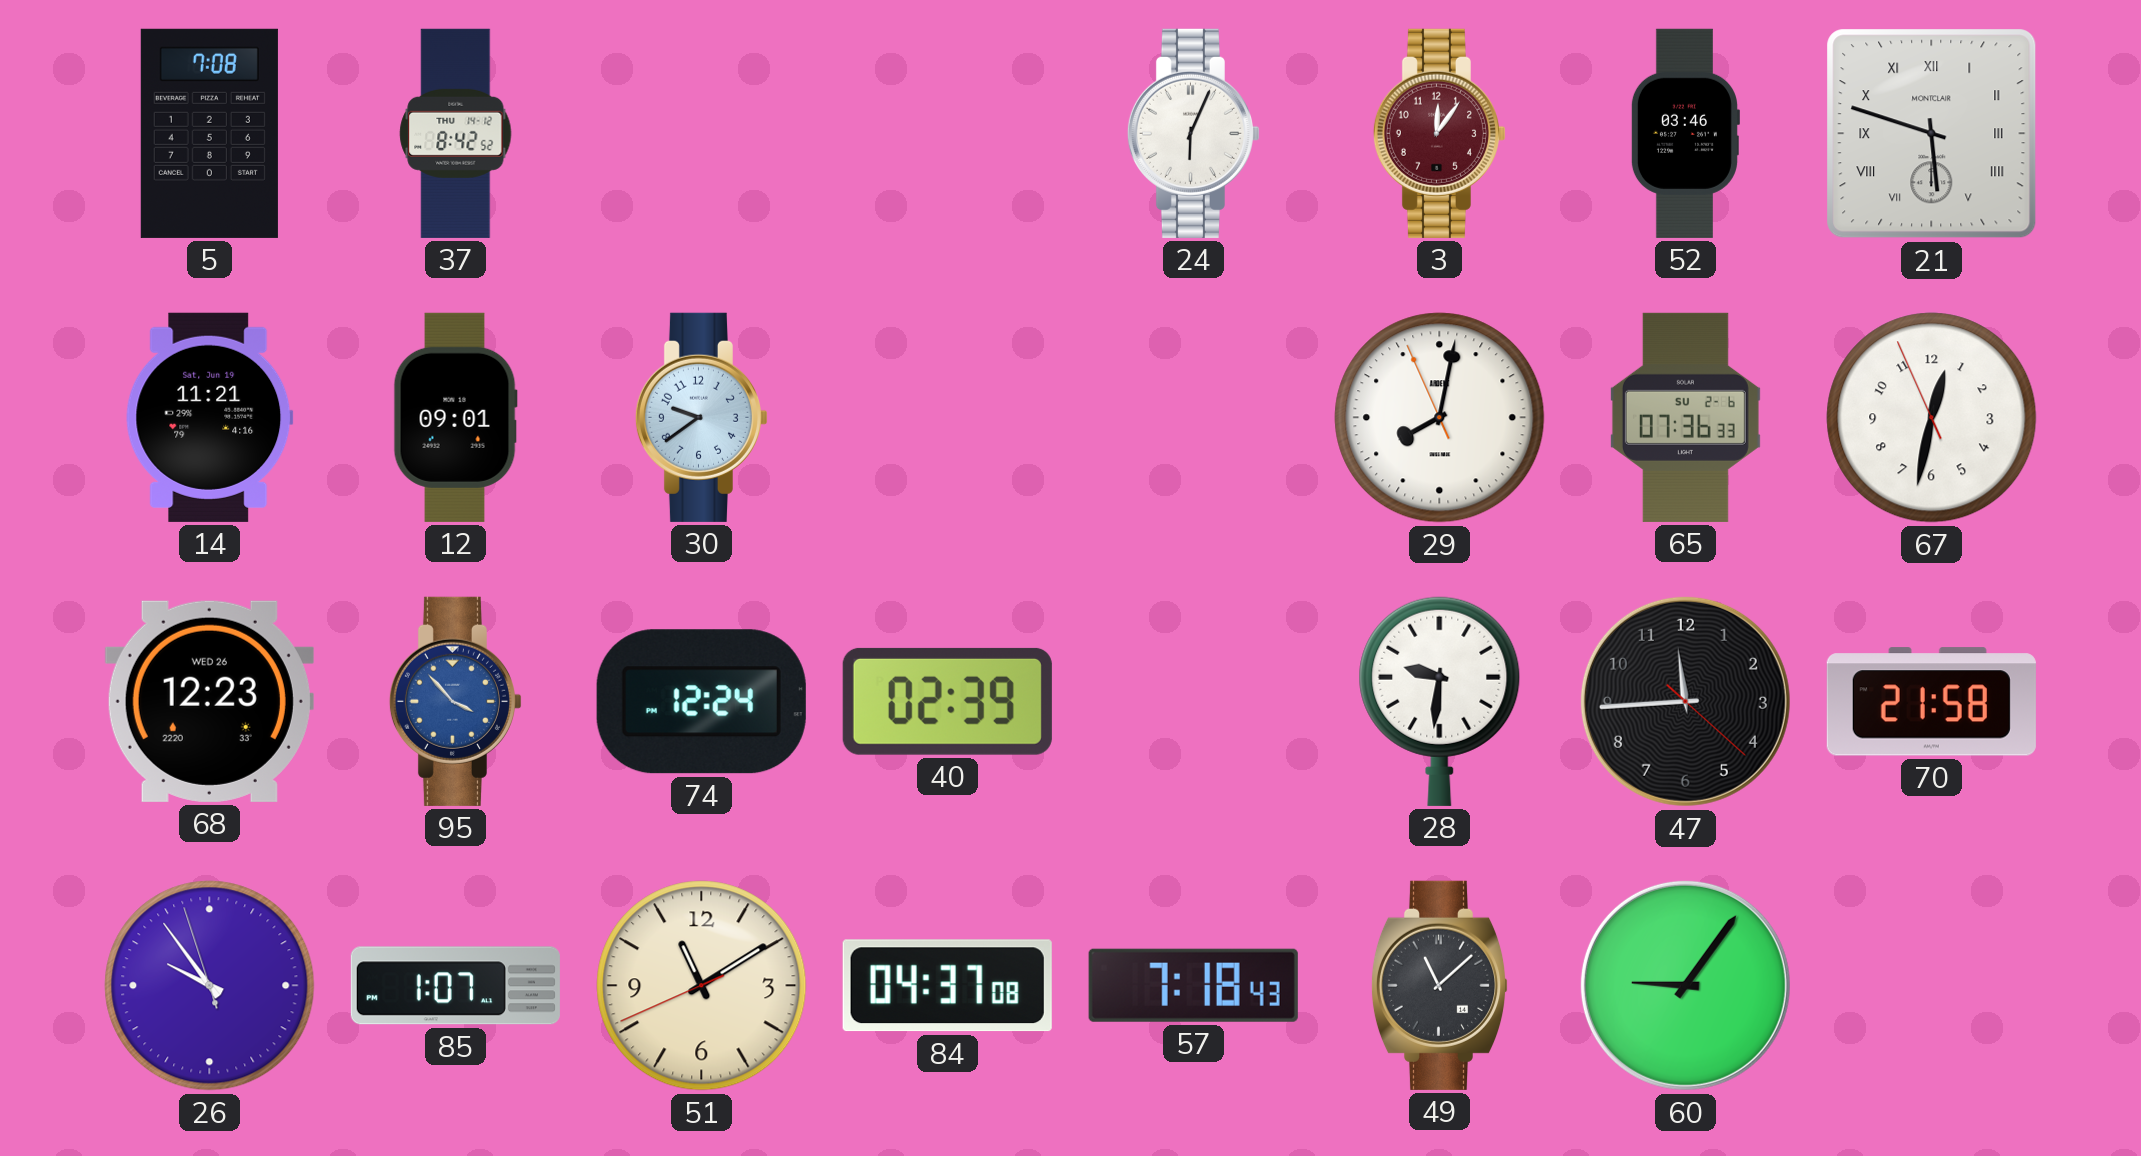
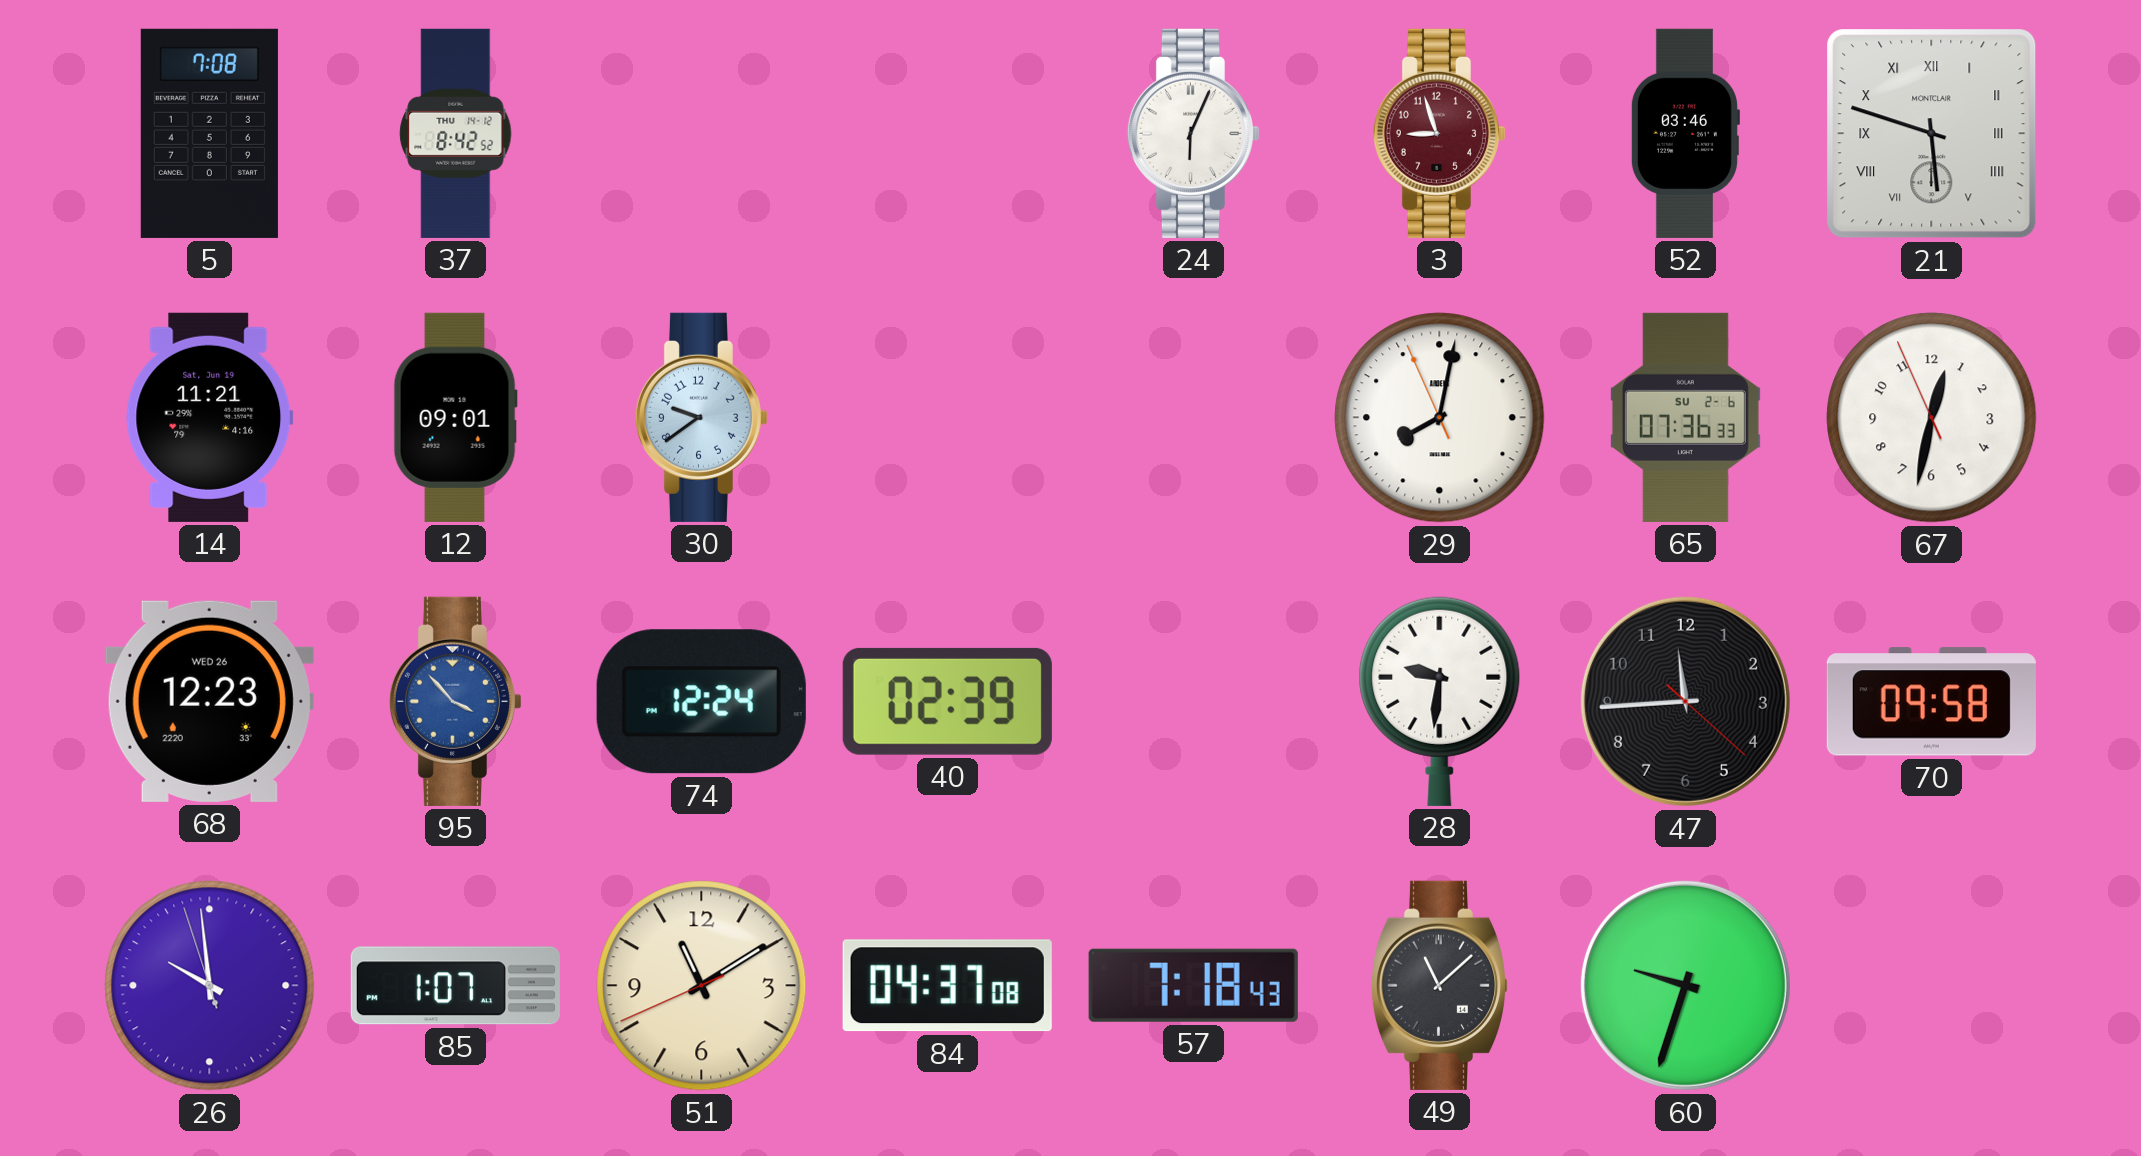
3: 12:06 -> 8:57
70: 21:58 -> 09:58
26: 9:53 -> 9:58
60: 9:06 -> 9:33
